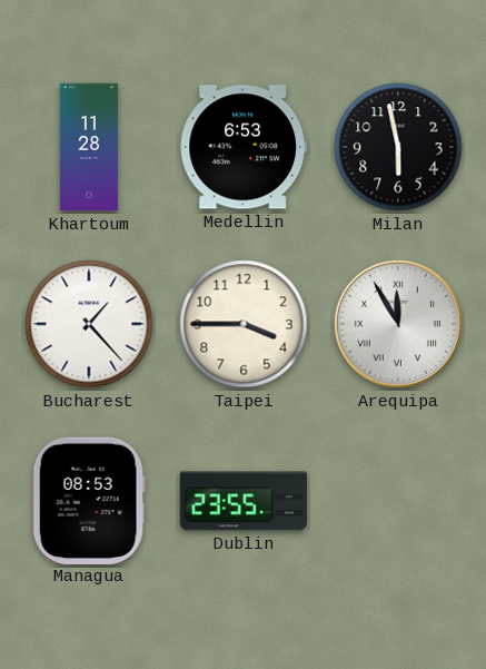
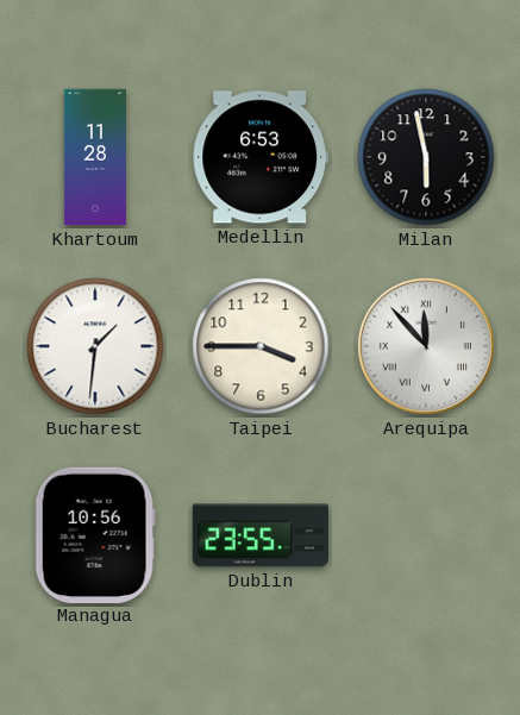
Bucharest: 1:23 -> 1:31
Arequipa: 11:55 -> 11:53
Managua: 08:53 -> 10:56
